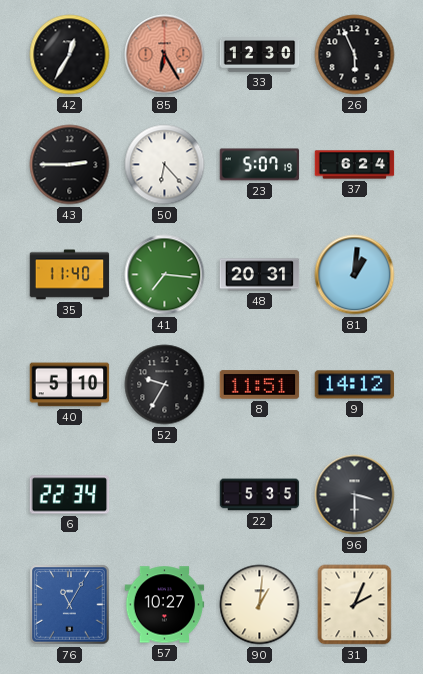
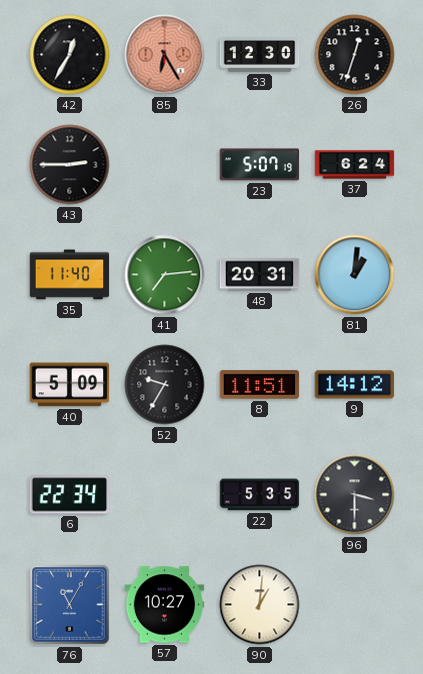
26: 5:56 -> 12:33
50: 6:23 -> none
41: 7:16 -> 7:14
40: 5:10 -> 5:09
31: 2:04 -> none
